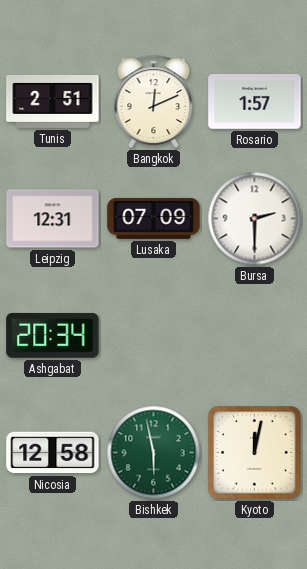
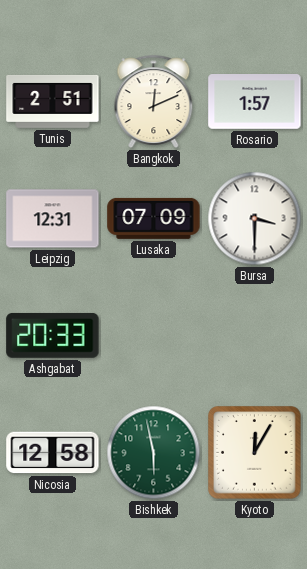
Bursa: 2:30 -> 3:30
Ashgabat: 20:34 -> 20:33
Kyoto: 12:02 -> 12:05
